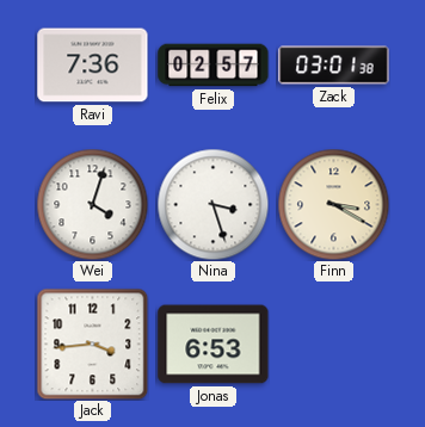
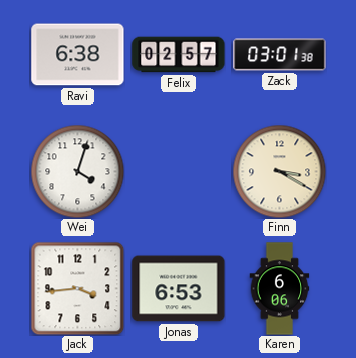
Ravi: 7:36 -> 6:38
Nina: 3:27 -> none
Karen: none -> 6:06
